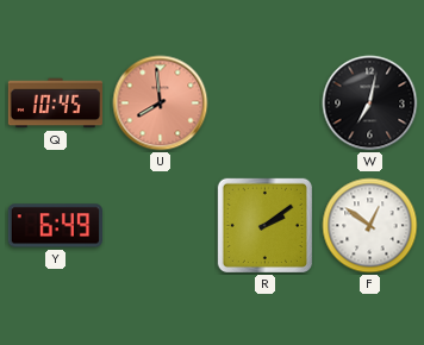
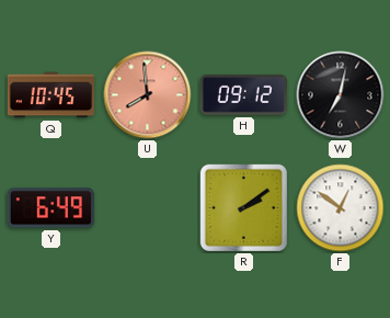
H: none -> 09:12
